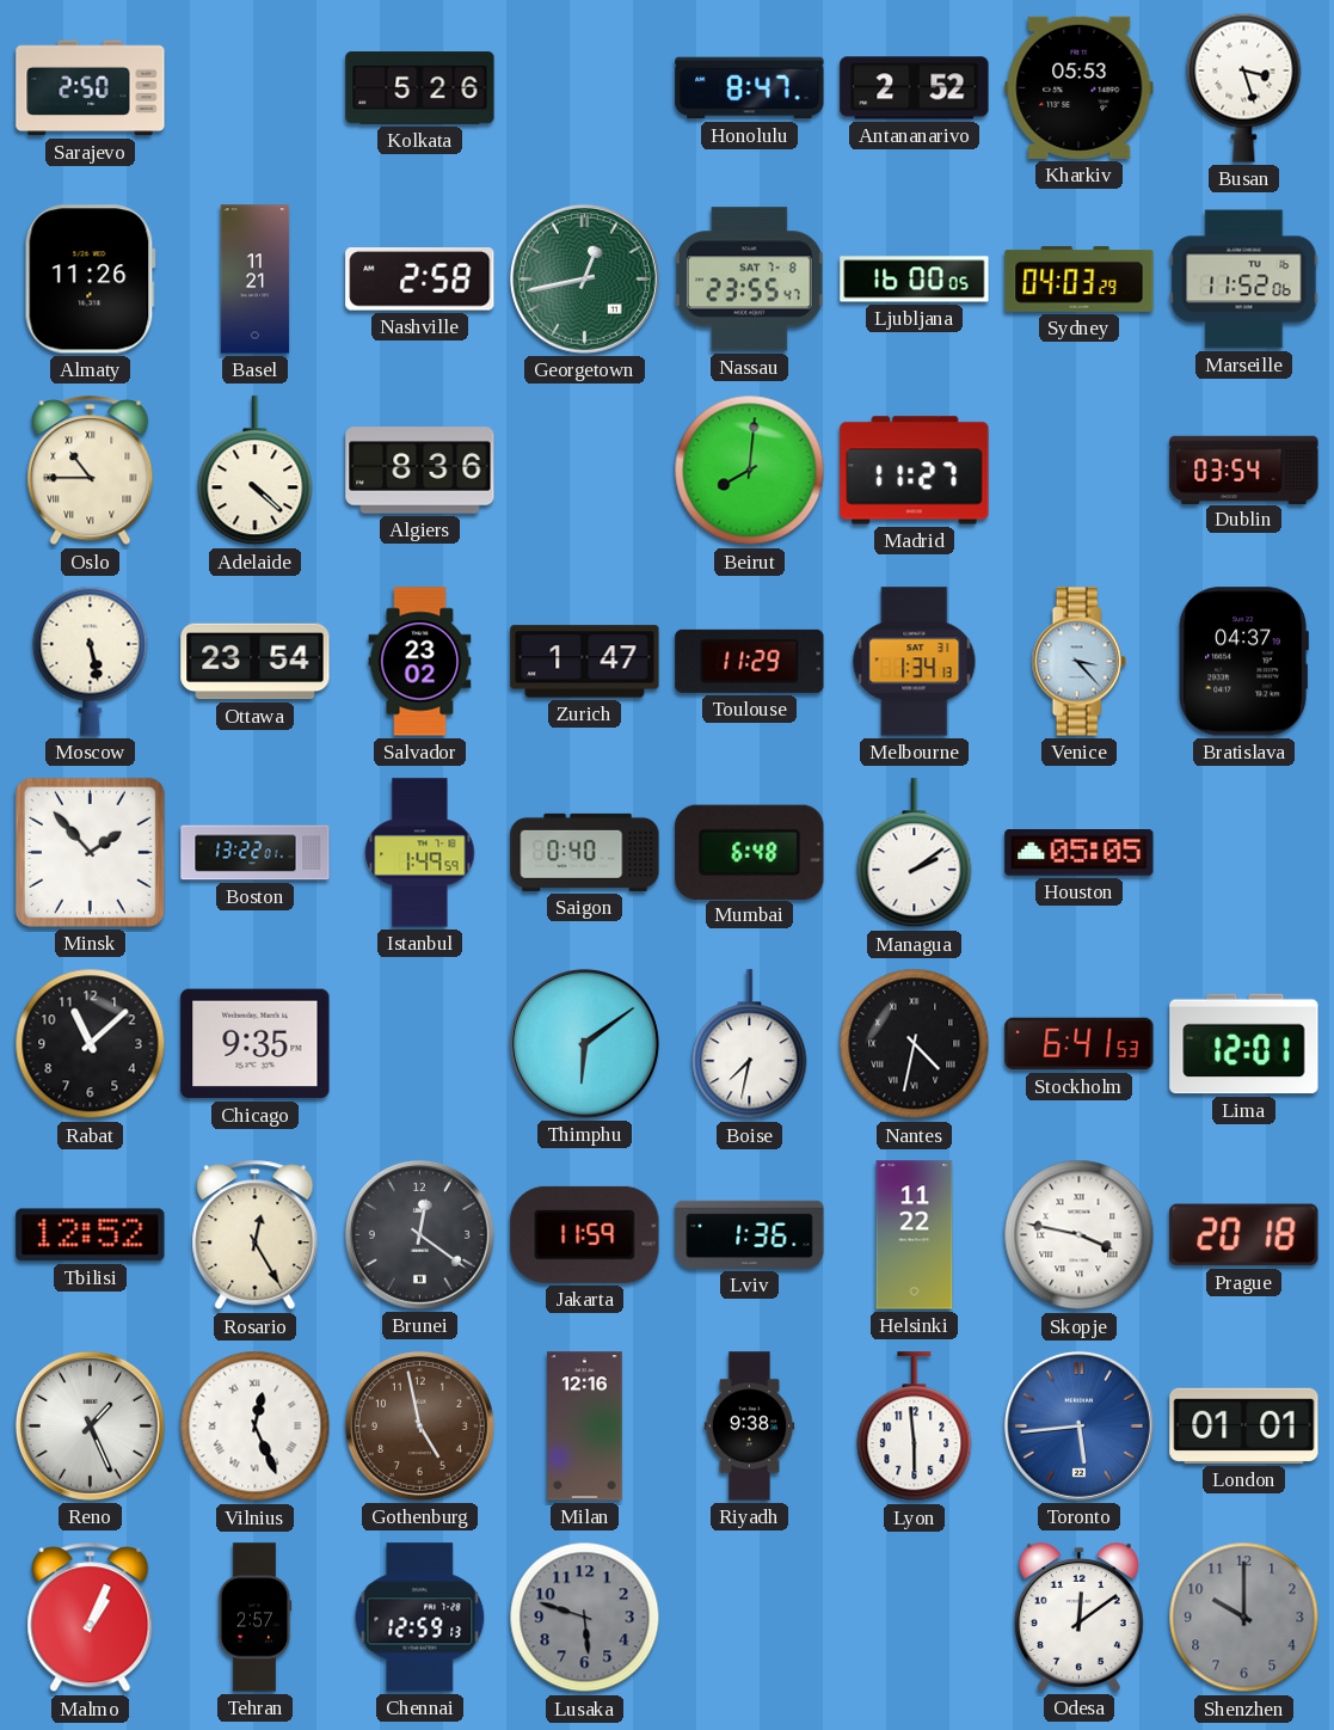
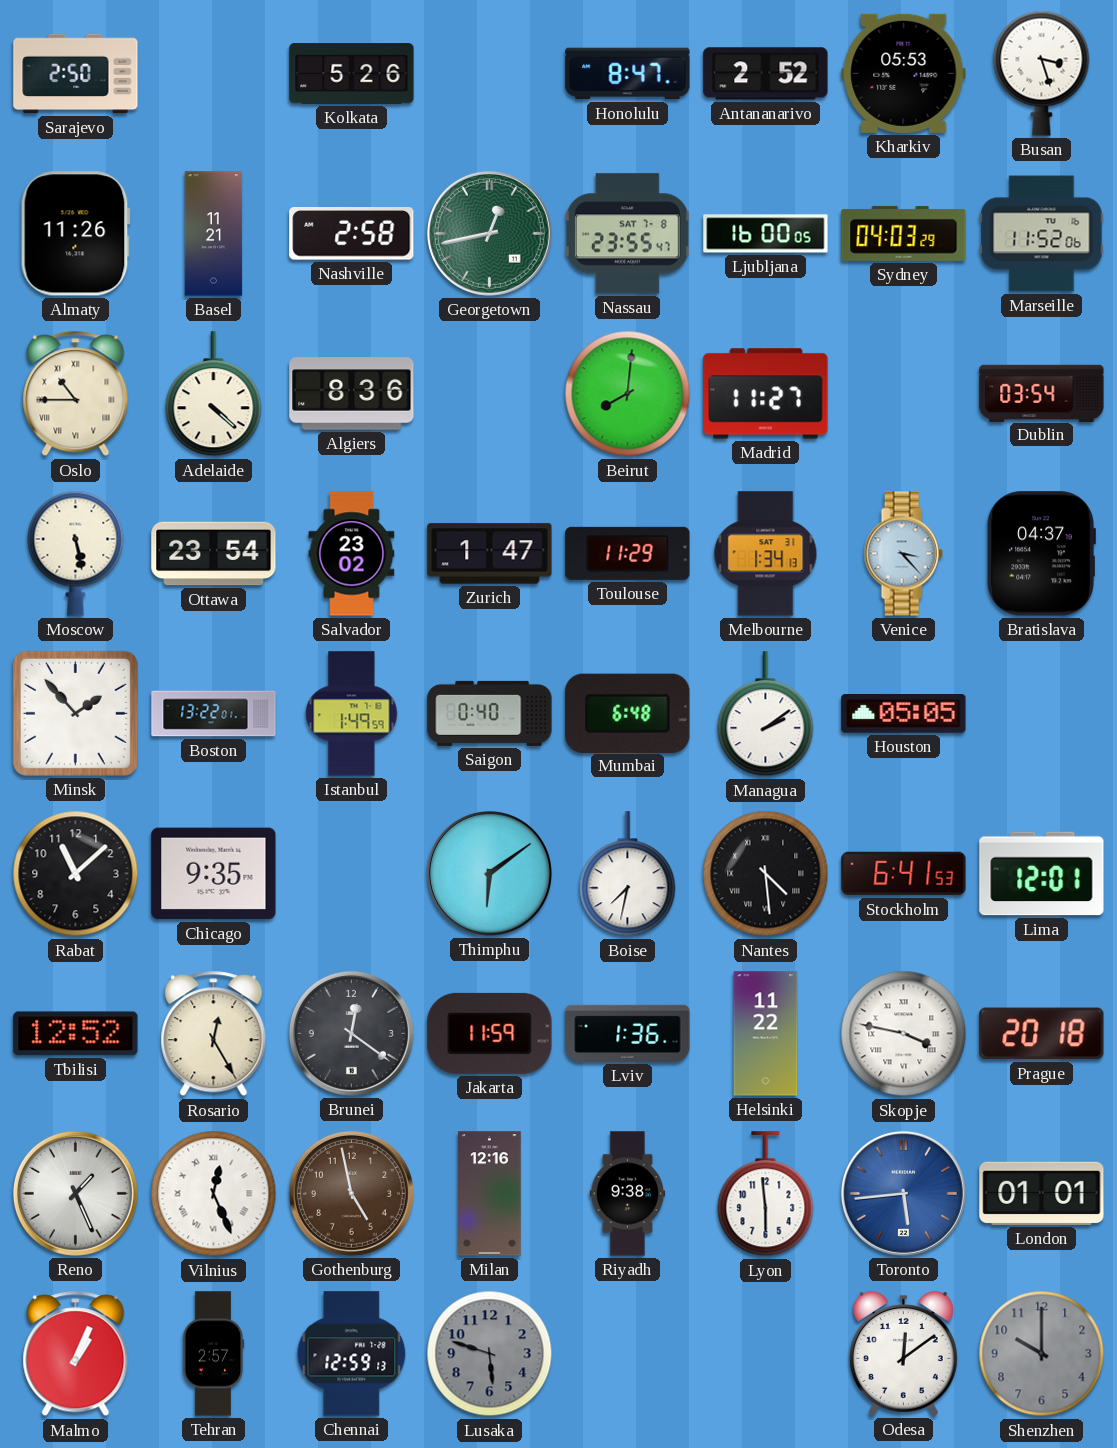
Nantes: 4:32 -> 4:29
